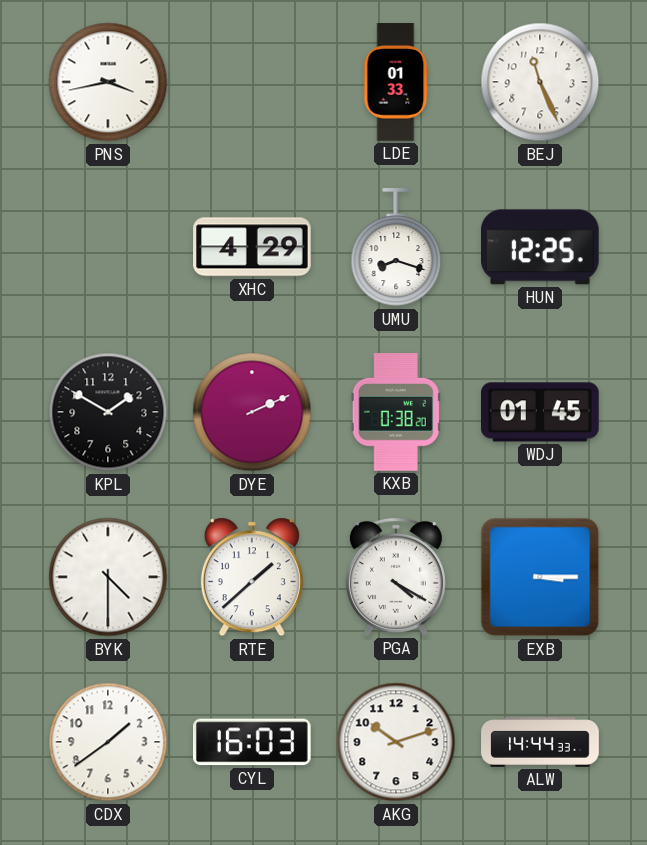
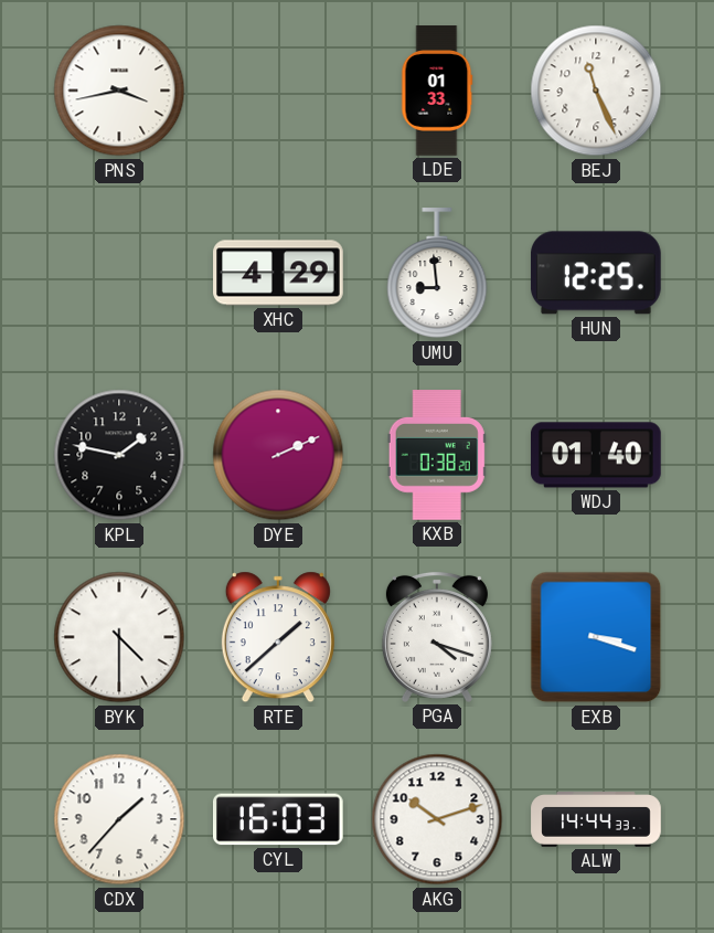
UMU: 8:18 -> 8:59
KPL: 1:50 -> 1:47
WDJ: 01:45 -> 01:40
PGA: 4:20 -> 4:18
EXB: 3:15 -> 3:18
CDX: 1:39 -> 1:37
